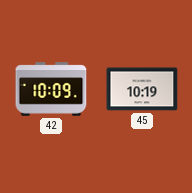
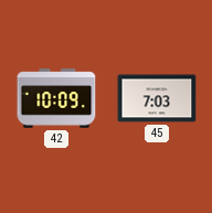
45: 10:19 -> 7:03
